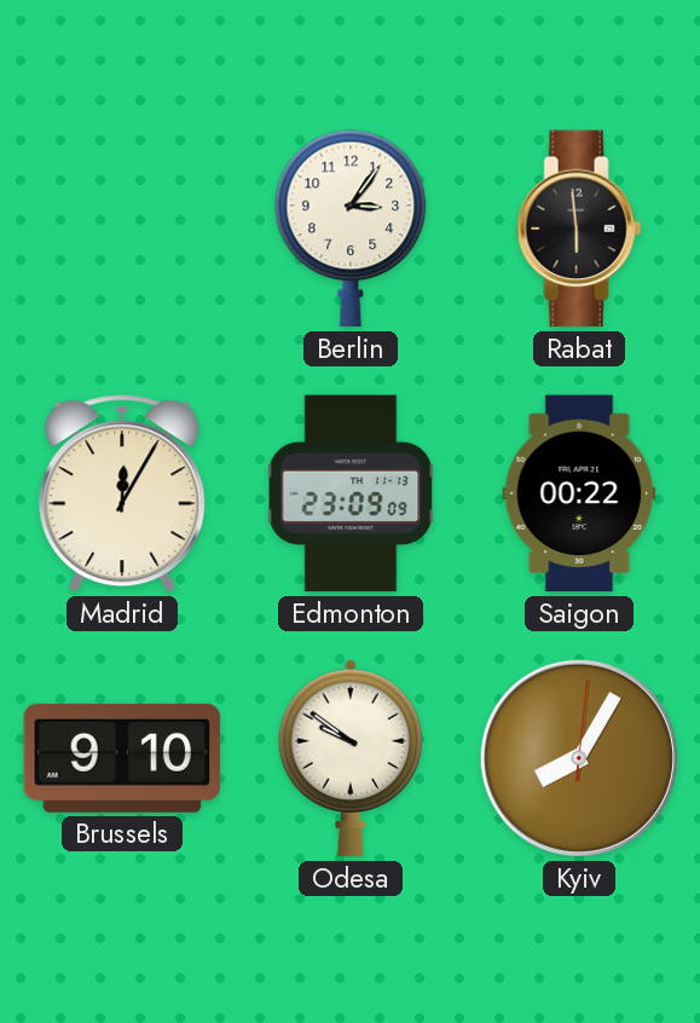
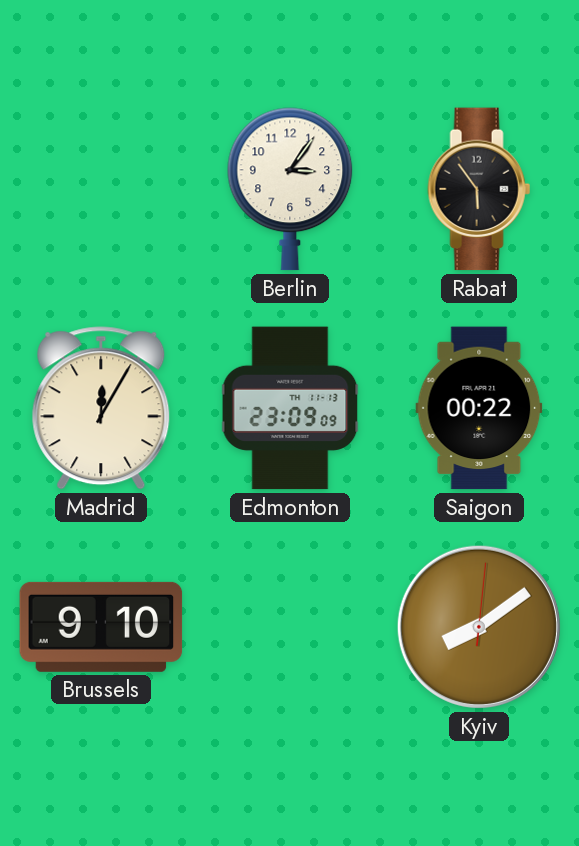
Rabat: 5:59 -> 5:54
Odesa: 9:51 -> none
Kyiv: 8:05 -> 8:09
